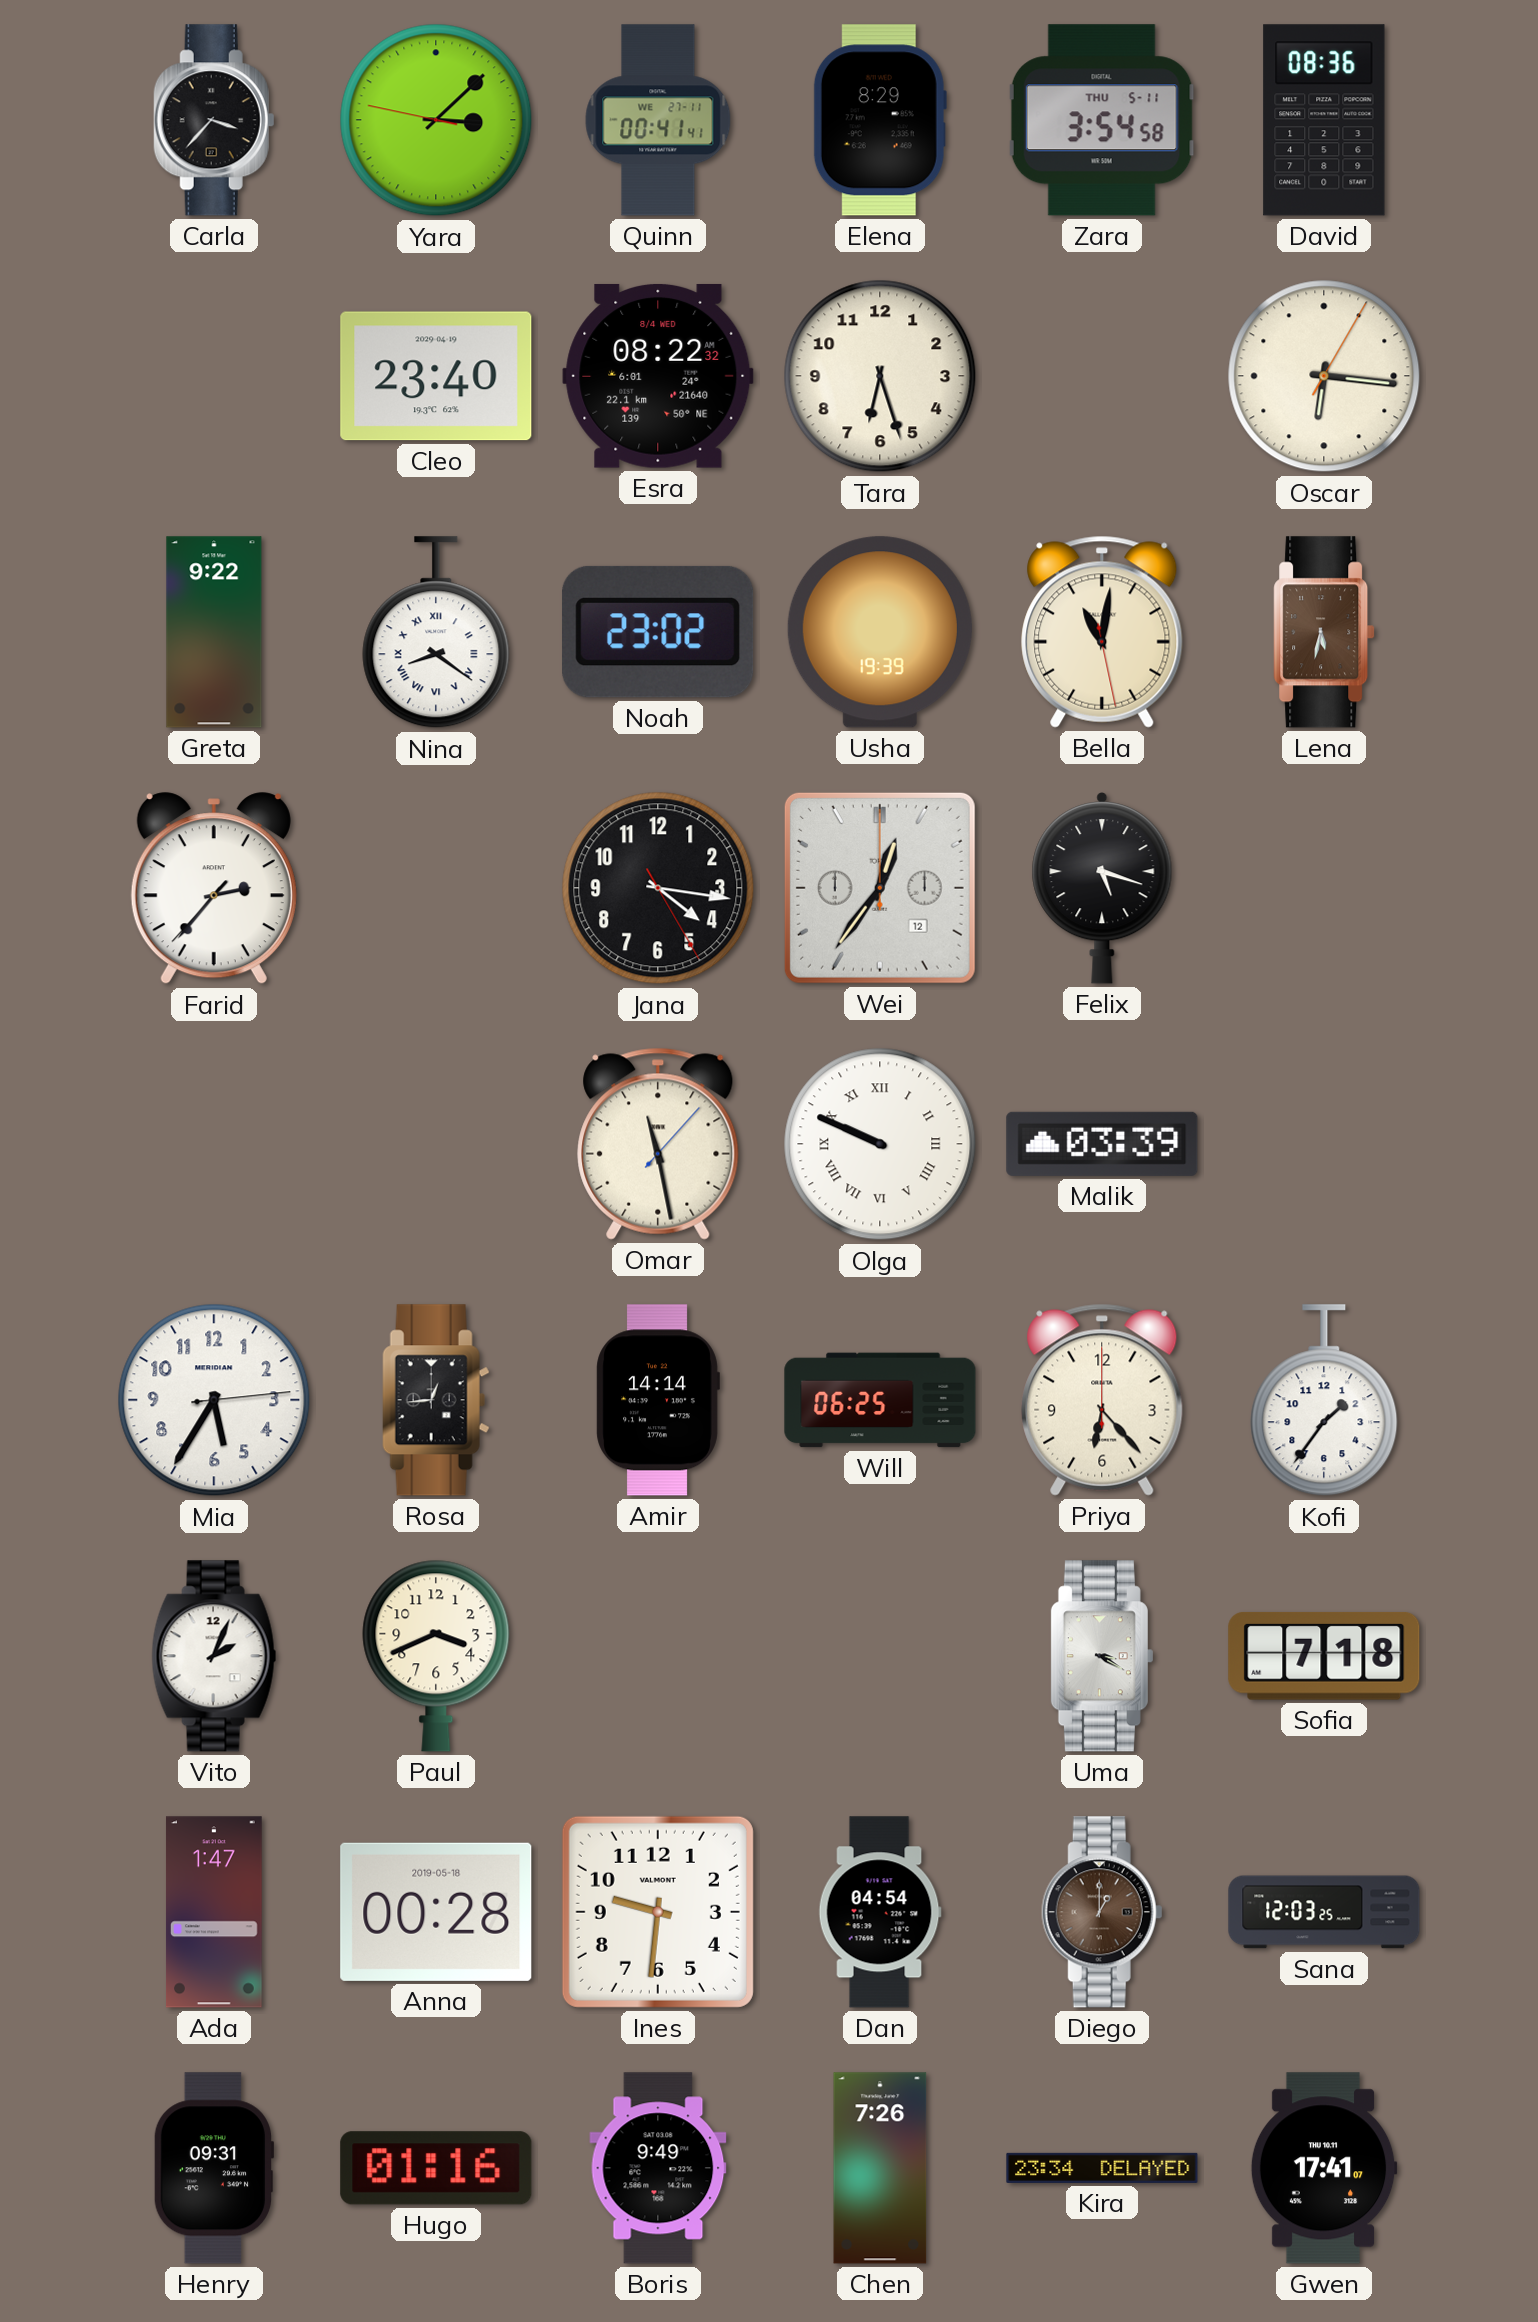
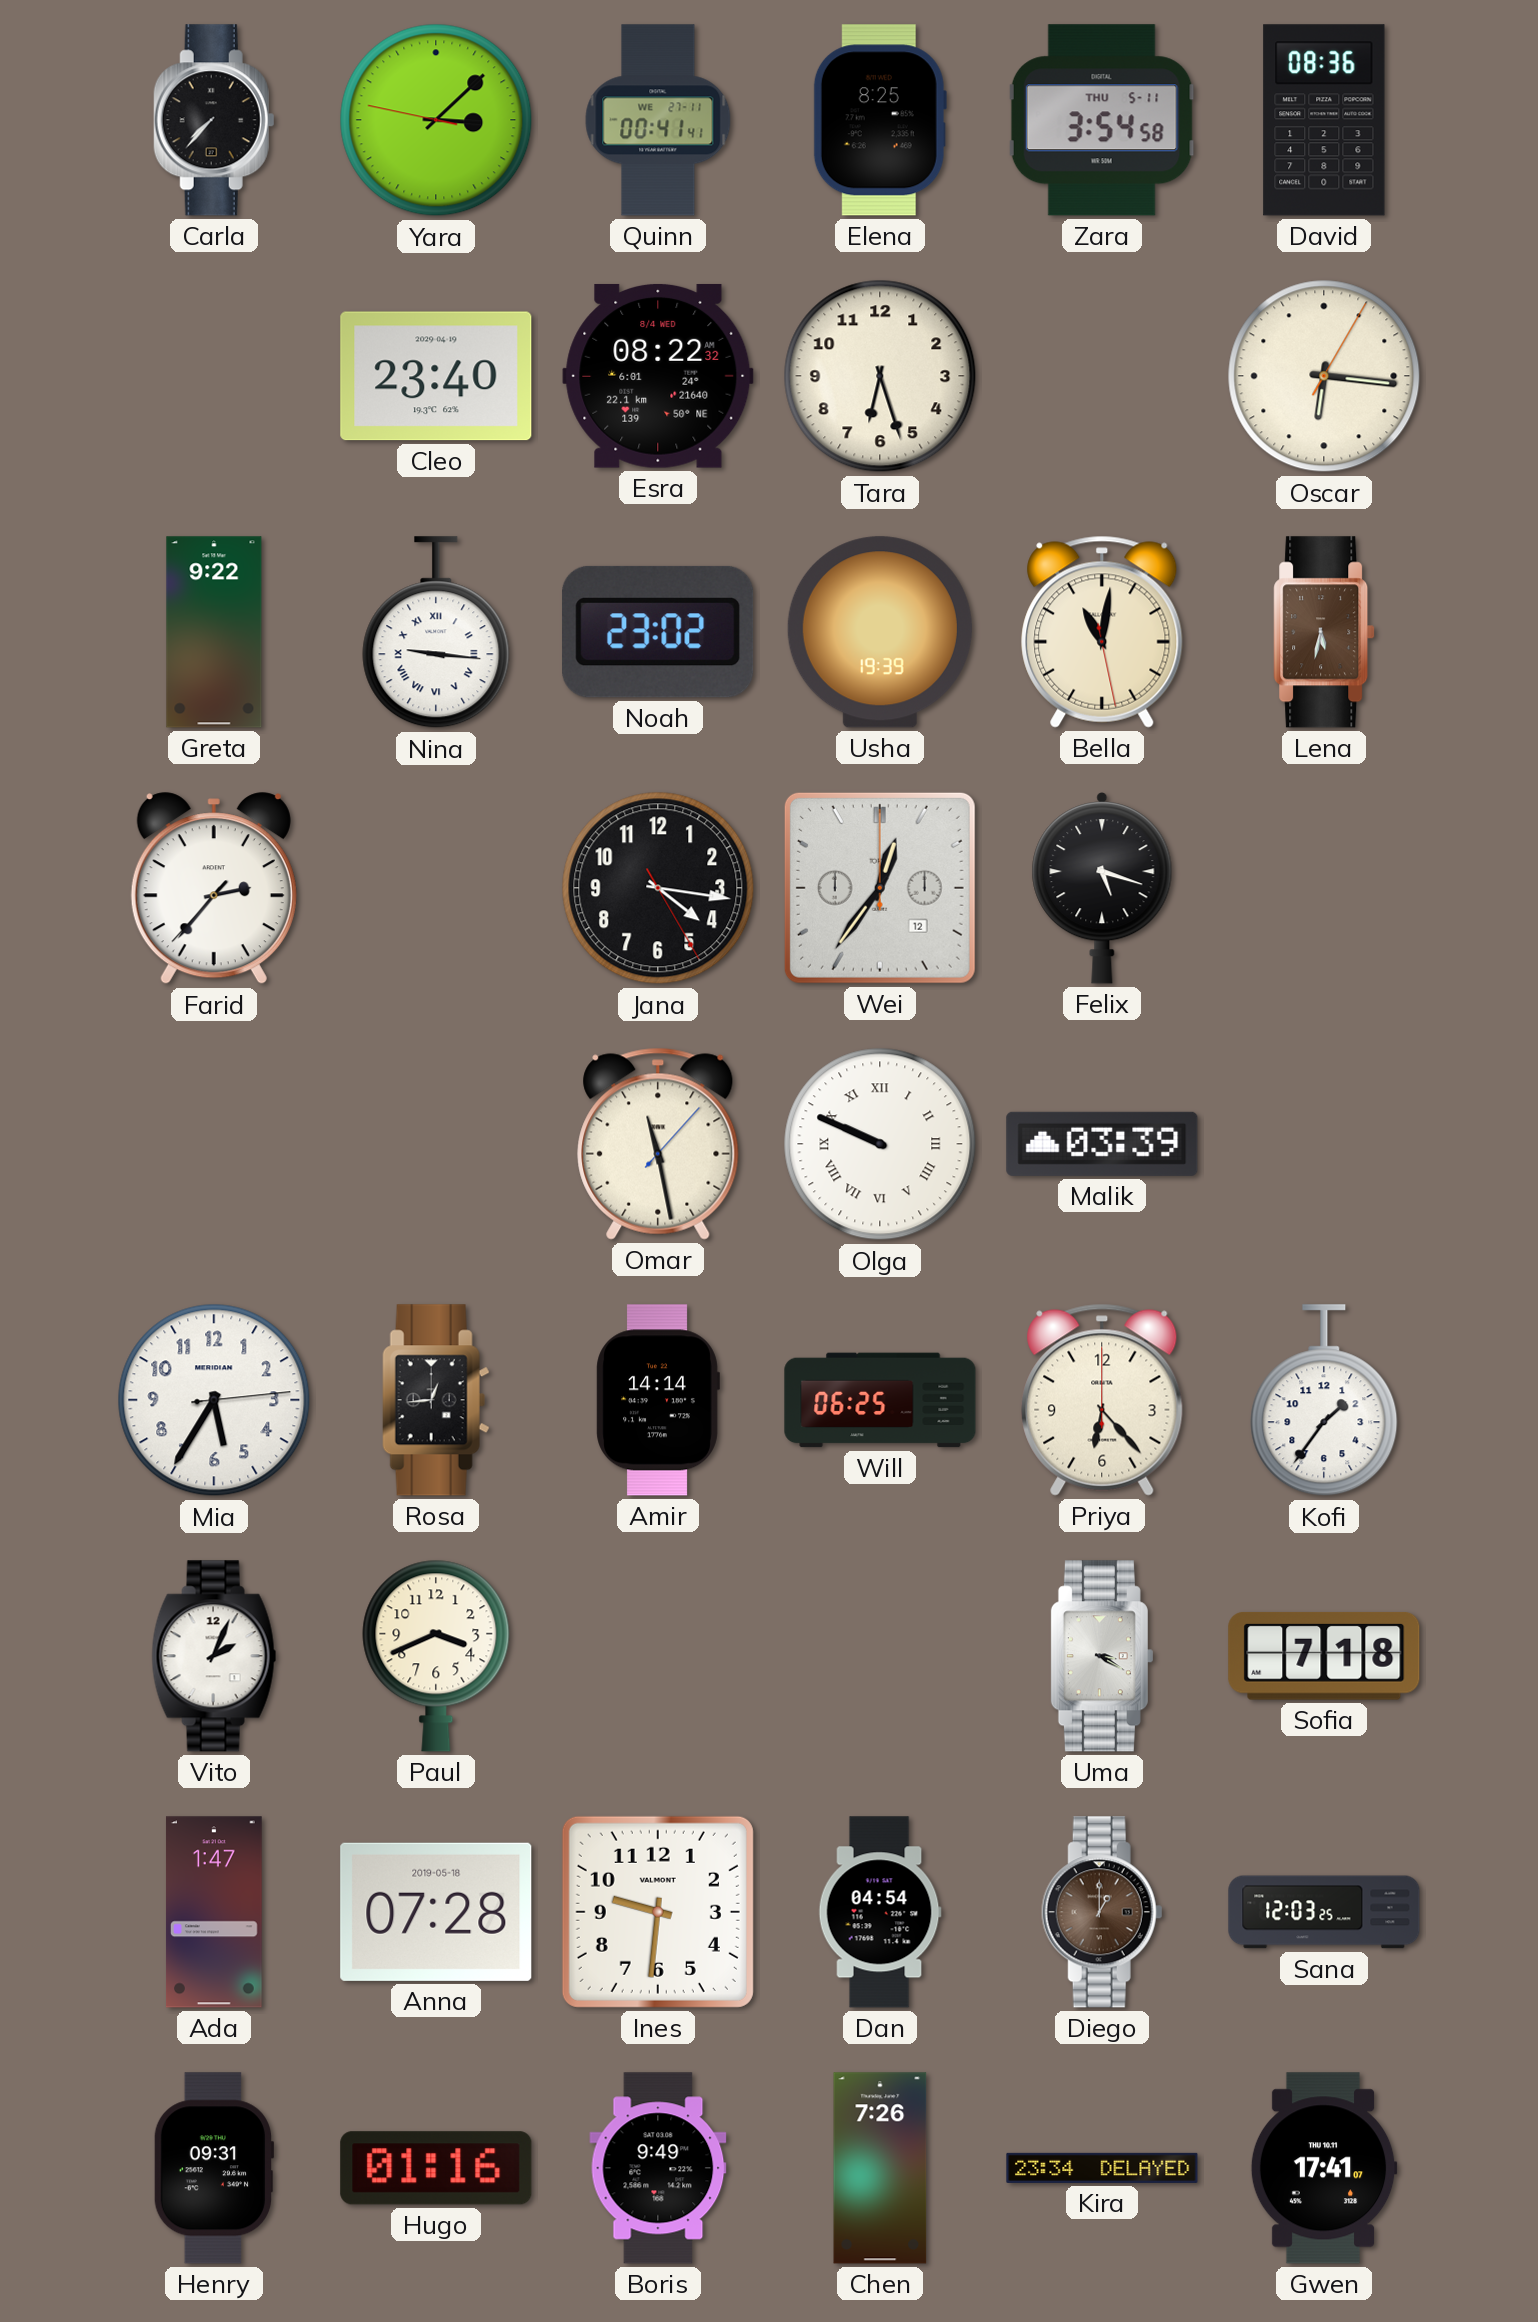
Carla: 3:37 -> 7:37
Elena: 8:29 -> 8:25
Nina: 8:21 -> 9:16
Anna: 00:28 -> 07:28
